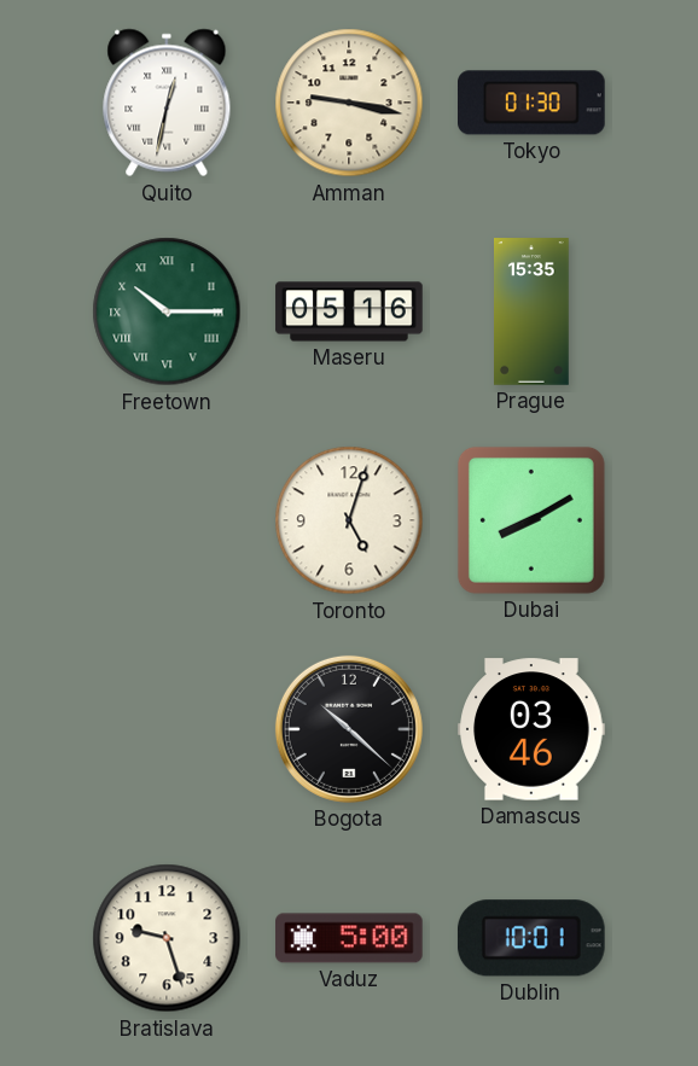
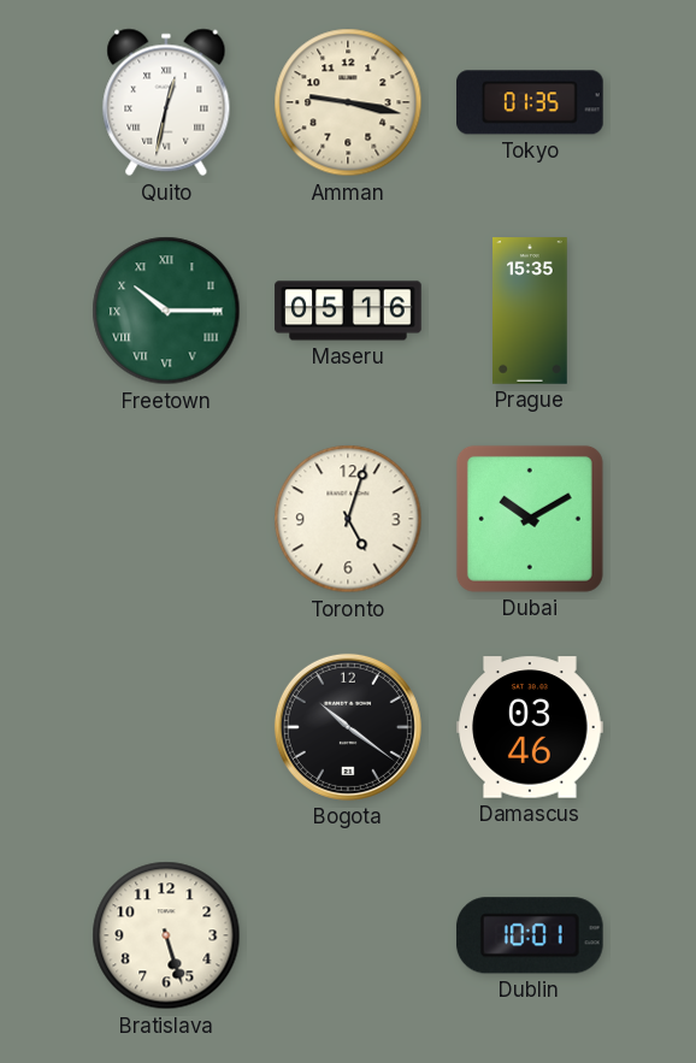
Tokyo: 01:30 -> 01:35
Dubai: 8:10 -> 10:10
Bogota: 10:22 -> 10:21
Bratislava: 9:27 -> 5:27
Vaduz: 5:00 -> none
